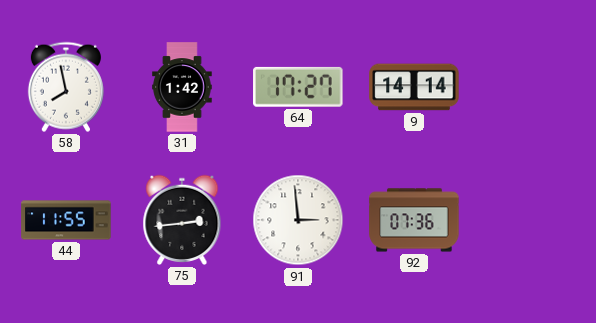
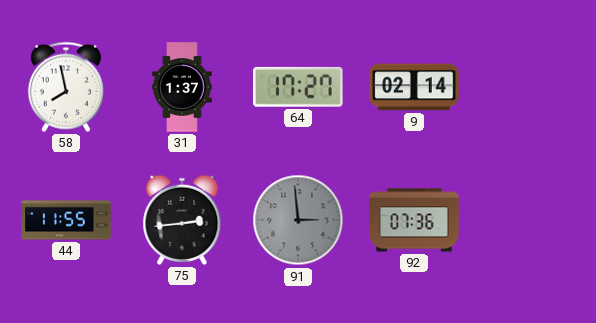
31: 1:42 -> 1:37
9: 14:14 -> 02:14
91 dial: white -> grey
